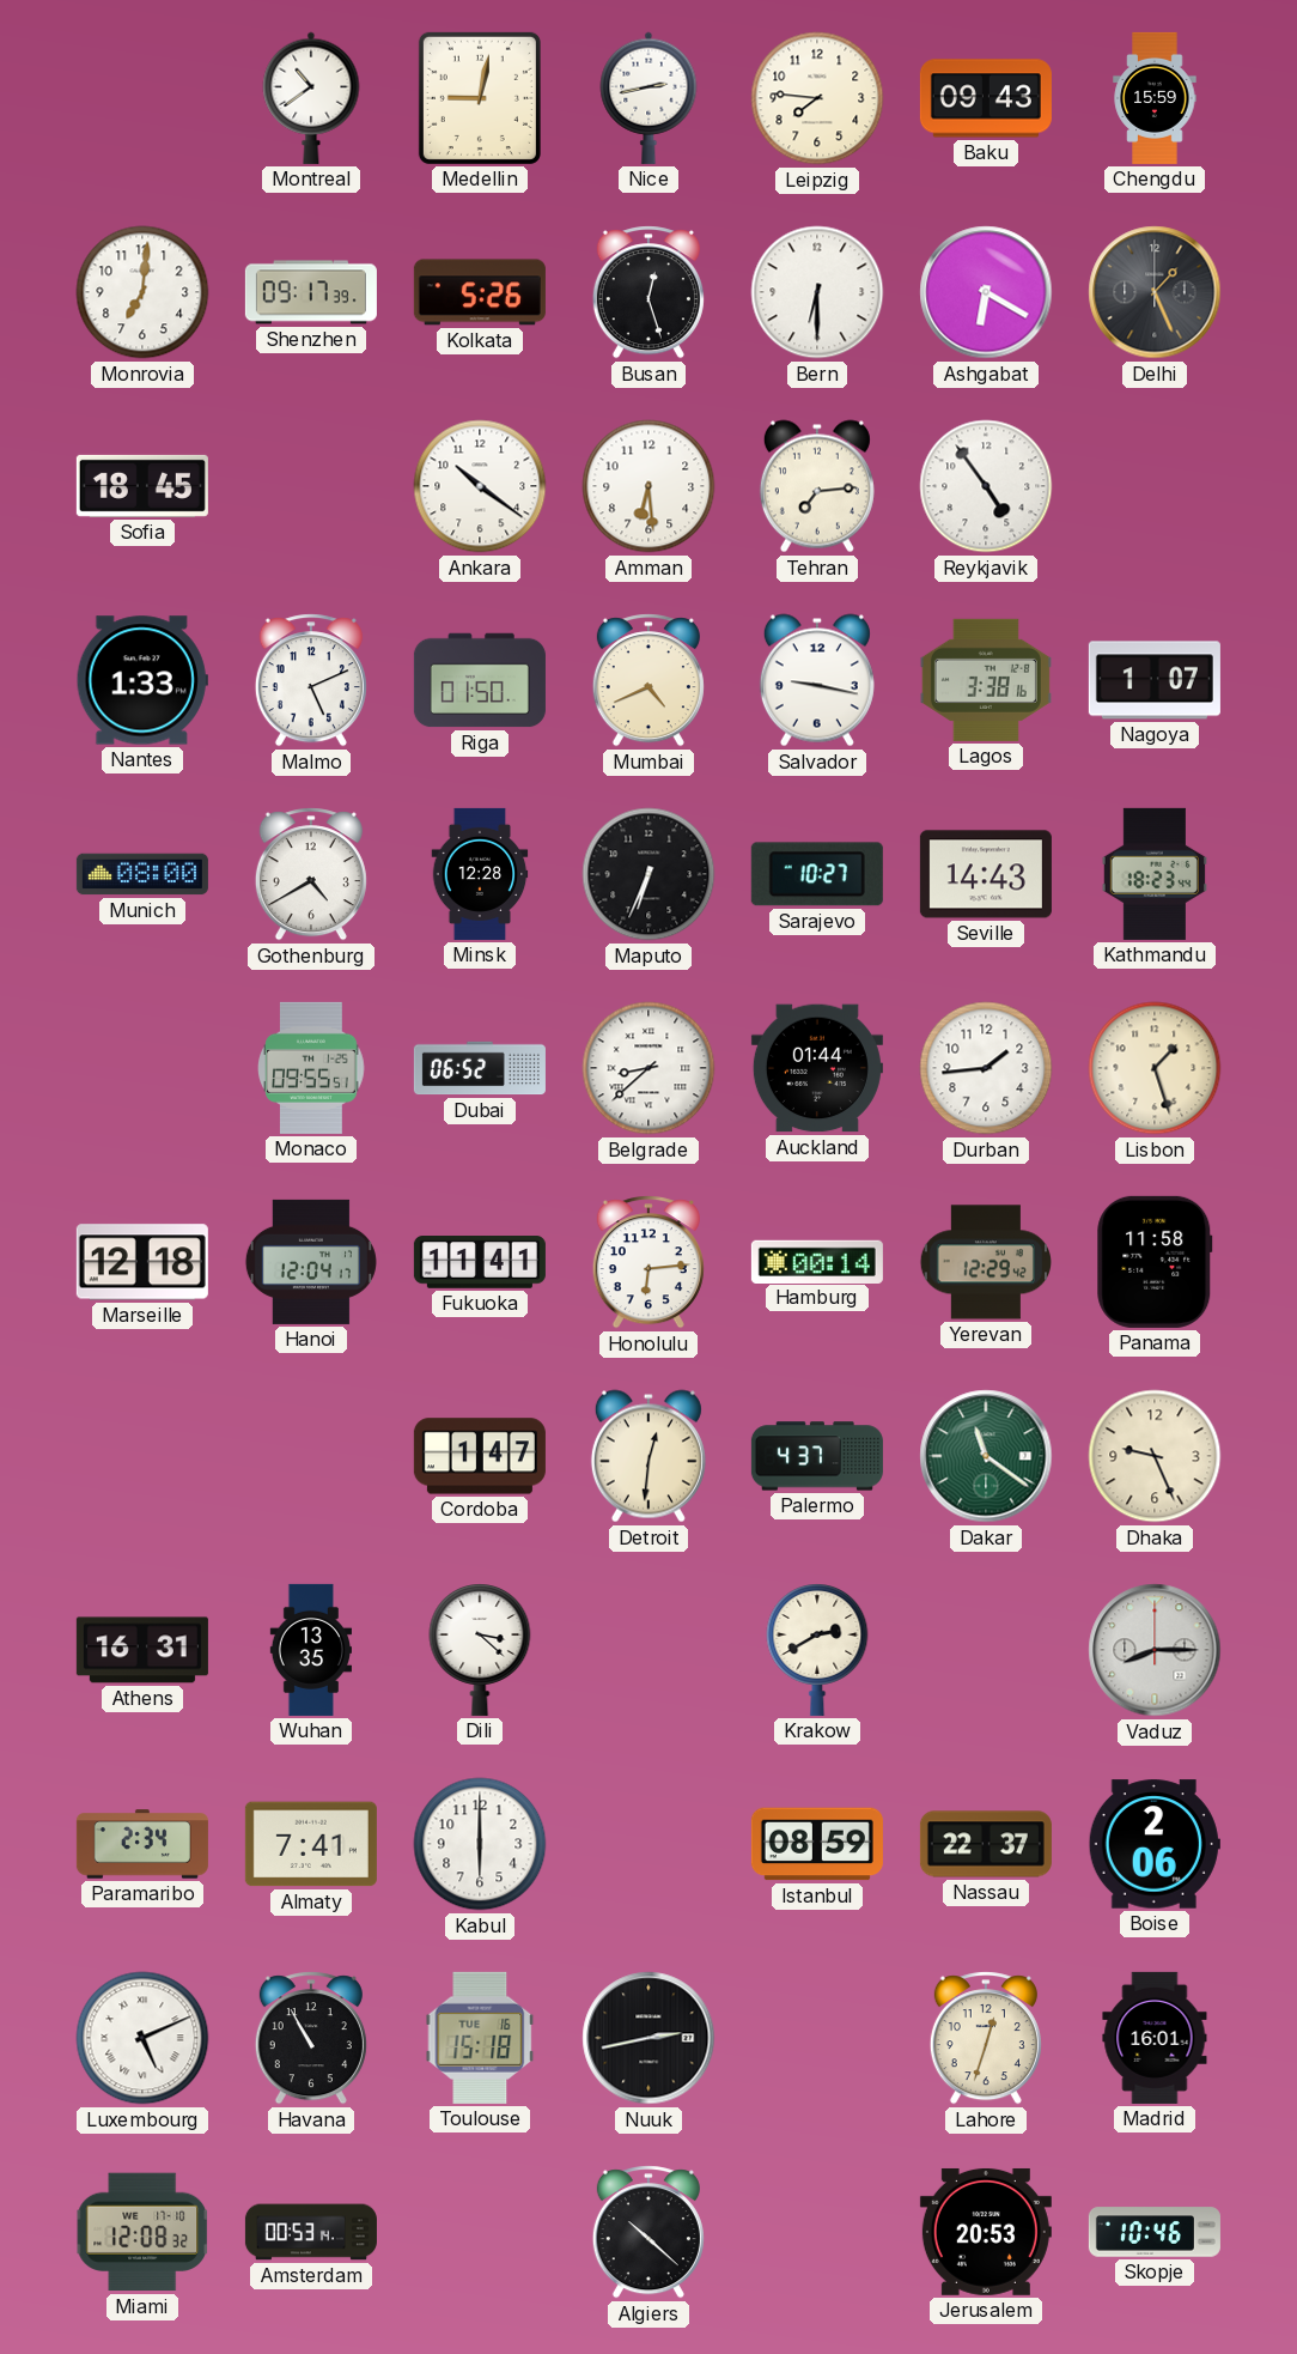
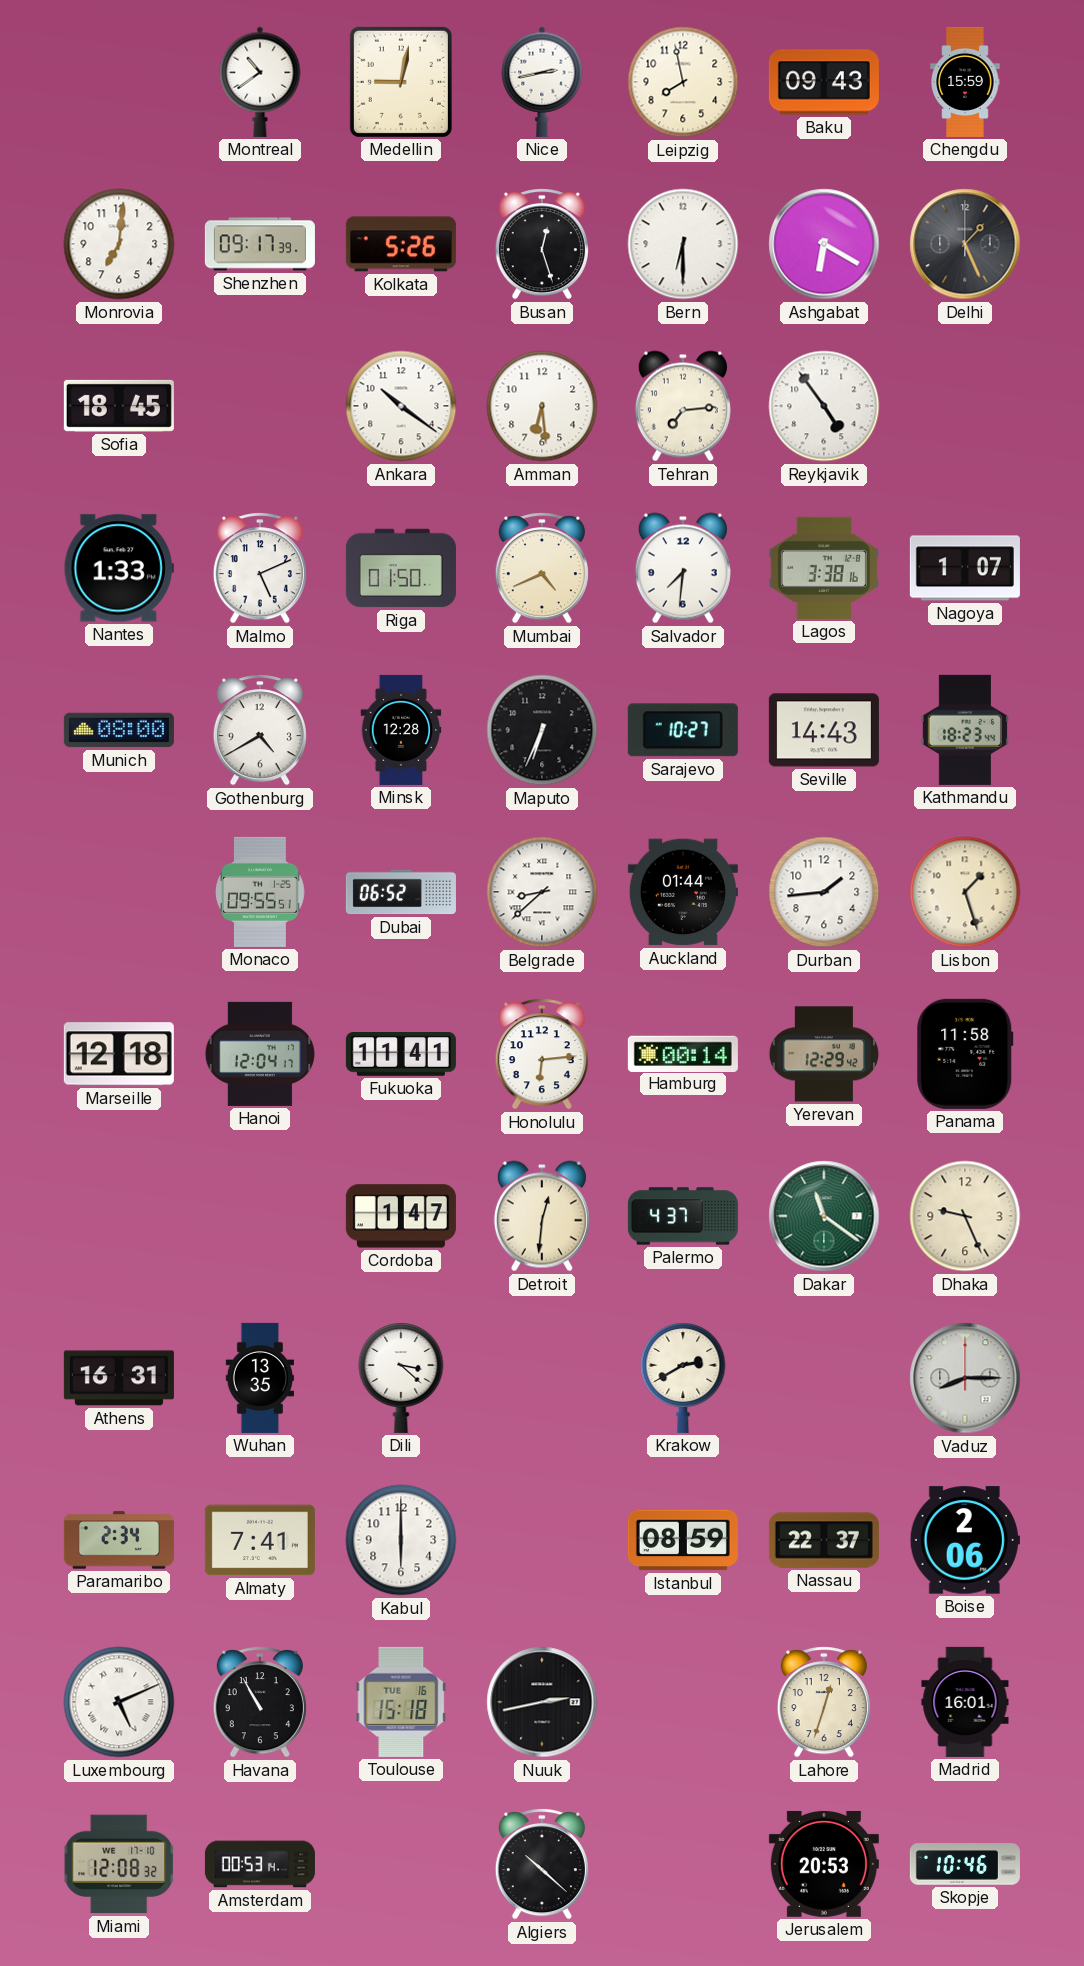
Leipzig: 7:46 -> 7:58
Salvador: 9:17 -> 7:31
